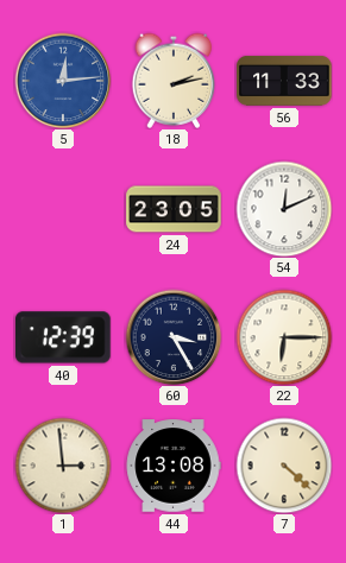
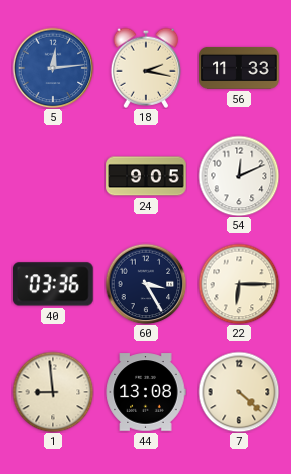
18: 2:13 -> 2:17
24: 23:05 -> 9:05
40: 12:39 -> 03:36
1: 2:59 -> 8:59
